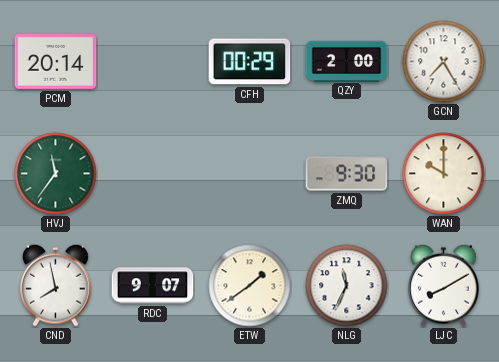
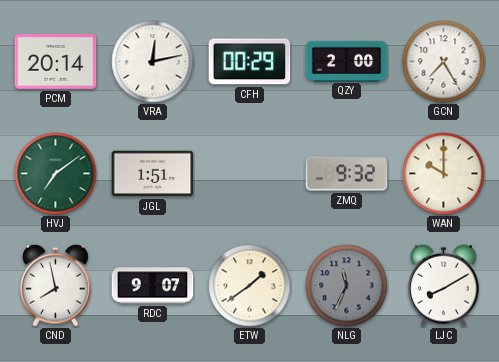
VRA: none -> 12:13
HVJ: 11:36 -> 7:09
JGL: none -> 1:51
ZMQ: 9:30 -> 9:32
NLG dial: white -> grey
